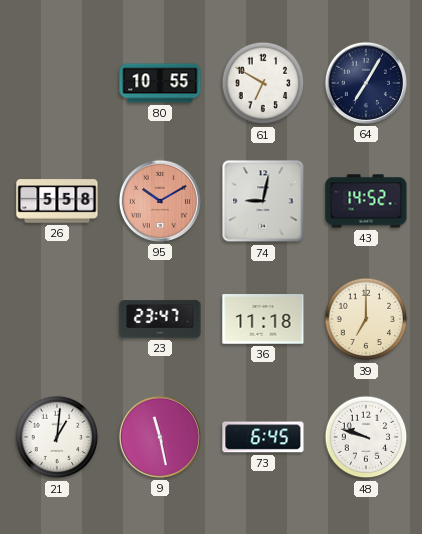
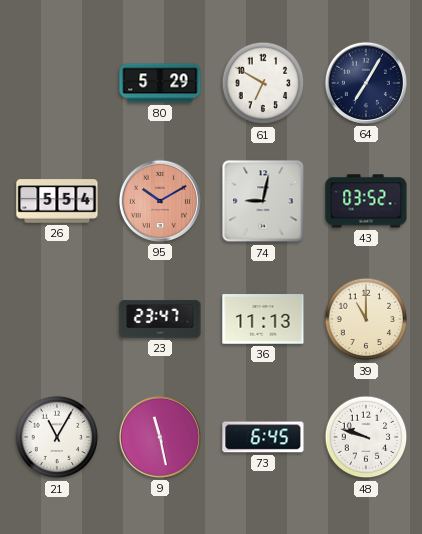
80: 10:55 -> 5:29
26: 5:58 -> 5:54
43: 14:52 -> 03:52
36: 11:18 -> 11:13
39: 7:00 -> 11:00
21: 1:01 -> 11:05
